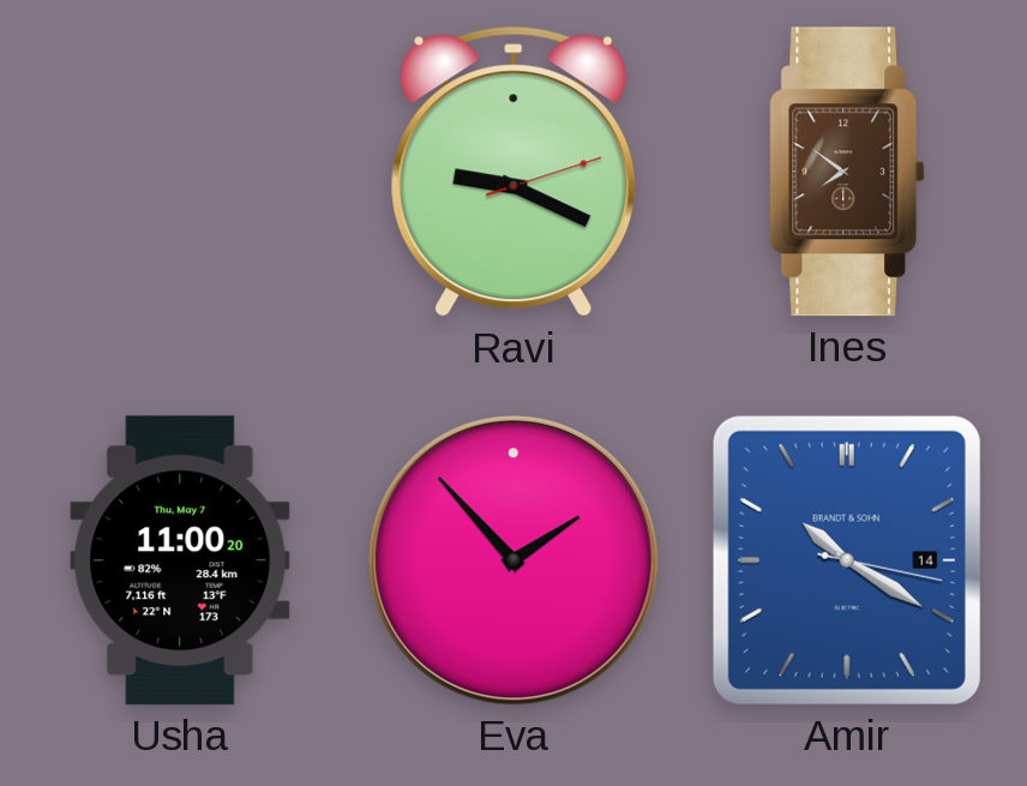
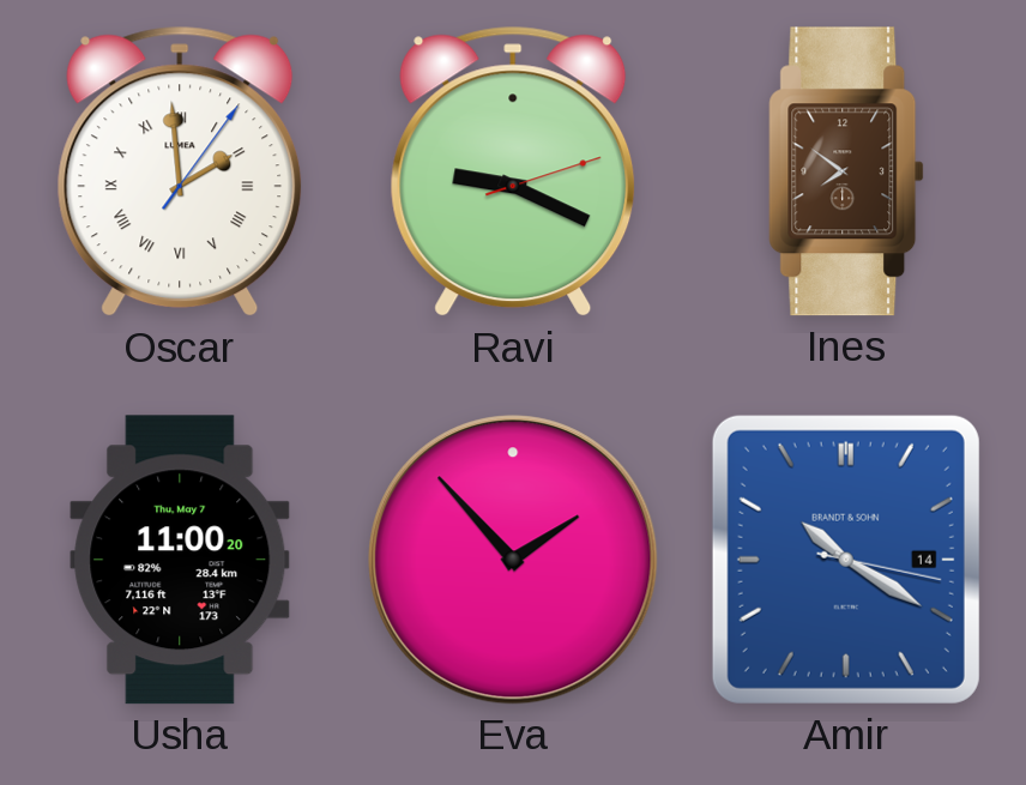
Oscar: none -> 1:59
